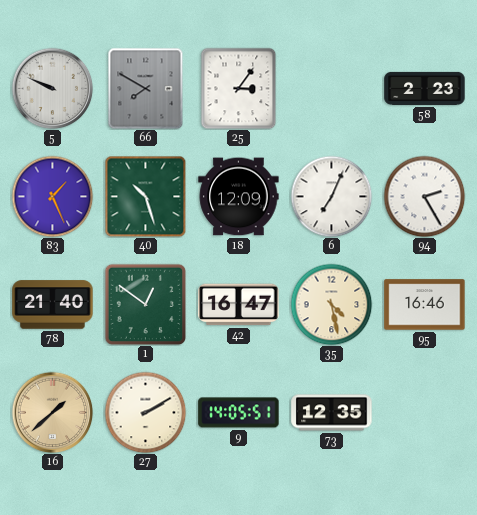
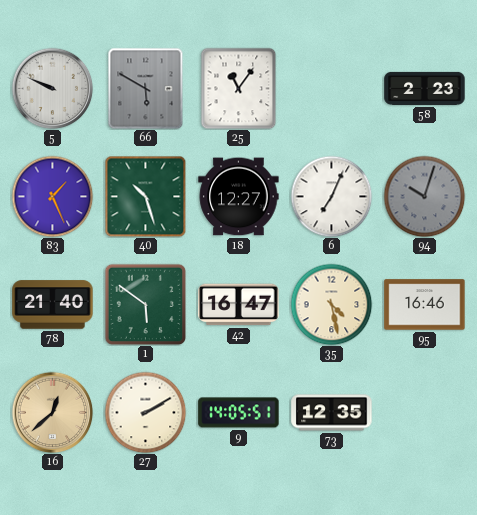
66: 7:50 -> 5:50
25: 3:06 -> 11:06
18: 12:09 -> 12:27
94: 2:25 -> 10:03
94 dial: white -> grey
1: 12:51 -> 5:51
16: 1:38 -> 12:38
